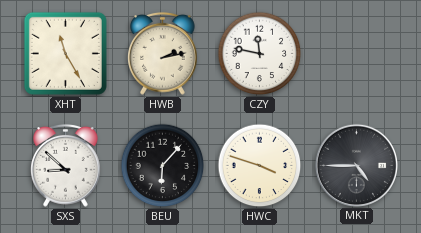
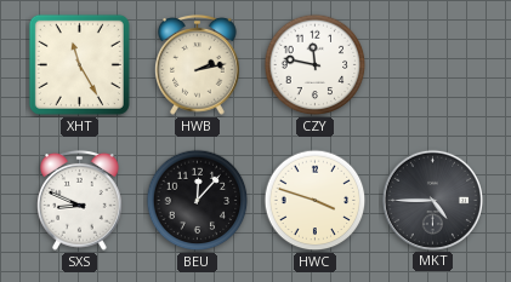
SXS: 8:52 -> 8:49
BEU: 6:07 -> 12:07
